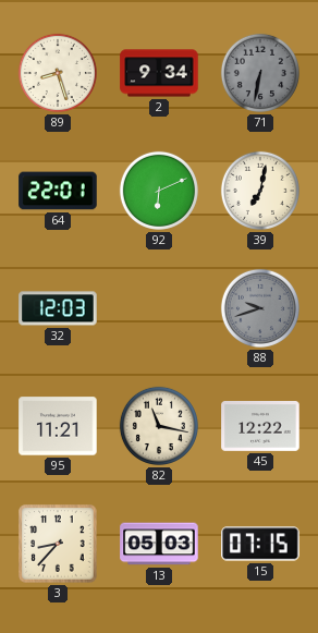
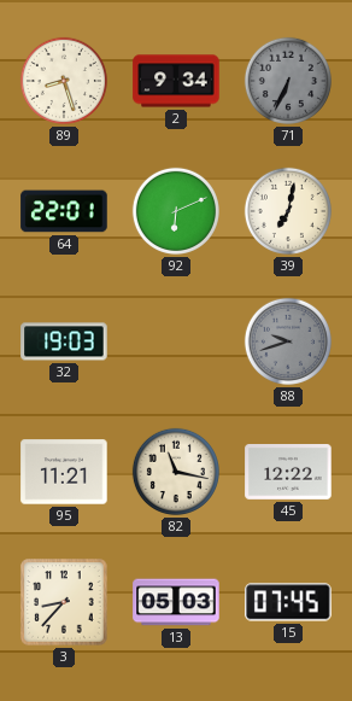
71: 6:32 -> 6:34
32: 12:03 -> 19:03
15: 07:15 -> 07:45
